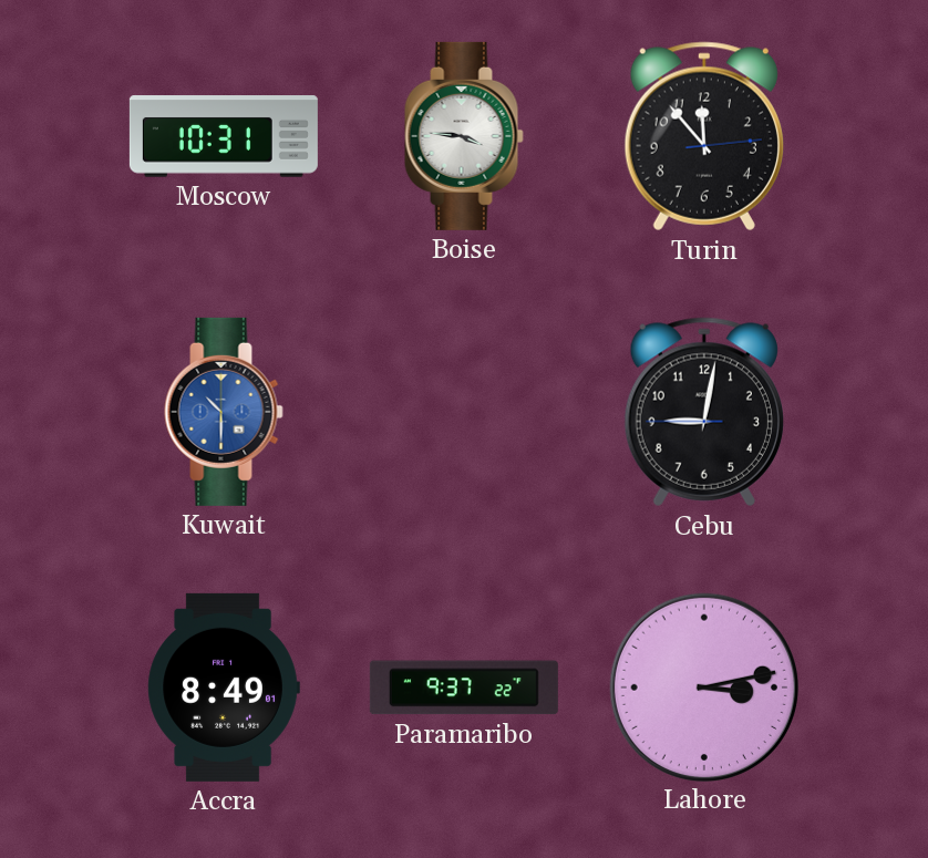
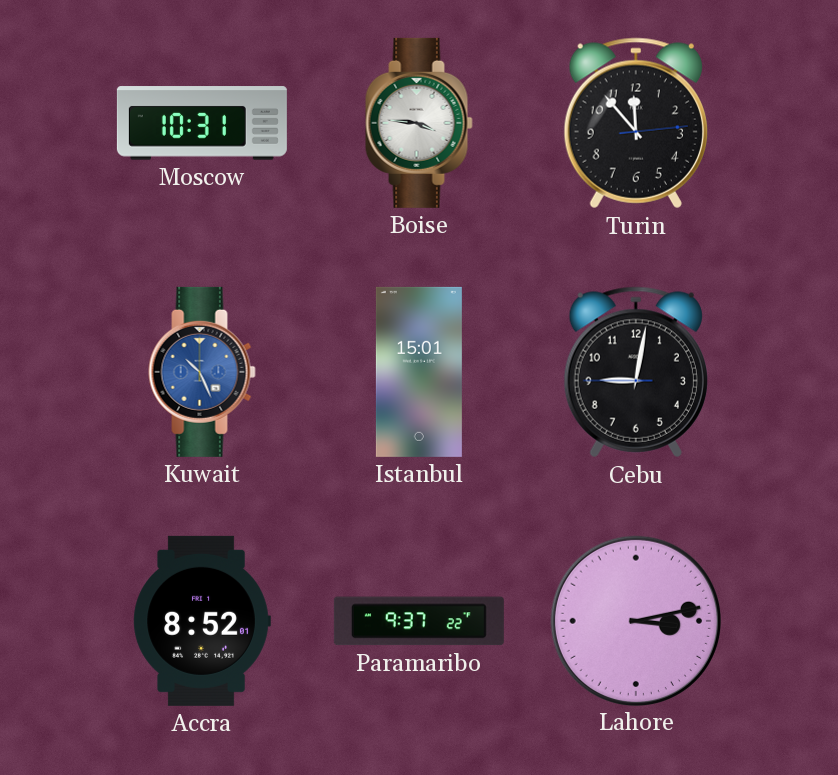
Kuwait: 10:30 -> 10:26
Istanbul: none -> 15:01
Accra: 8:49 -> 8:52
